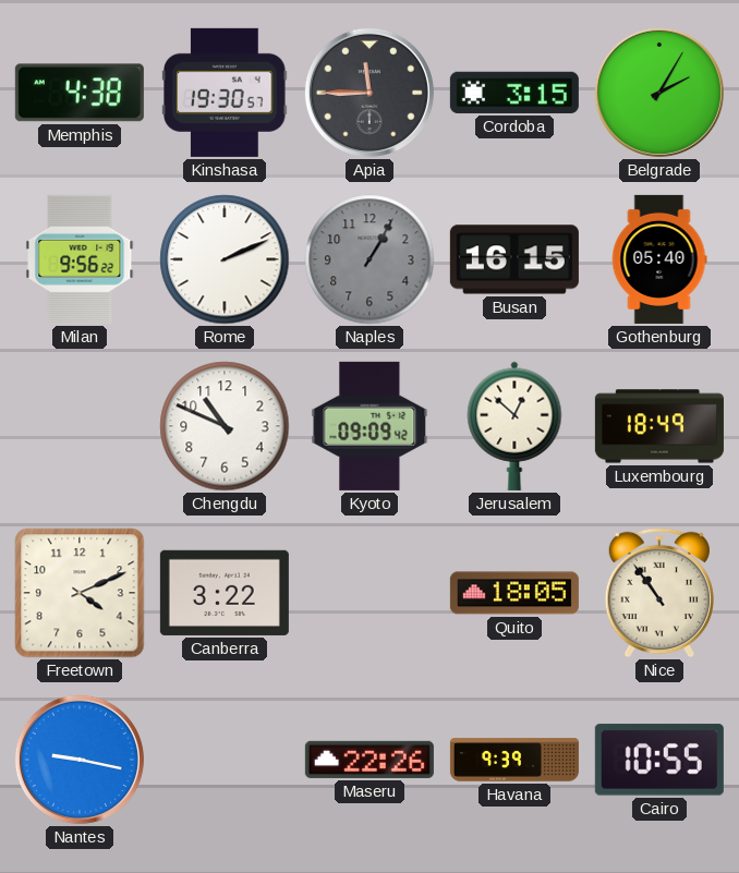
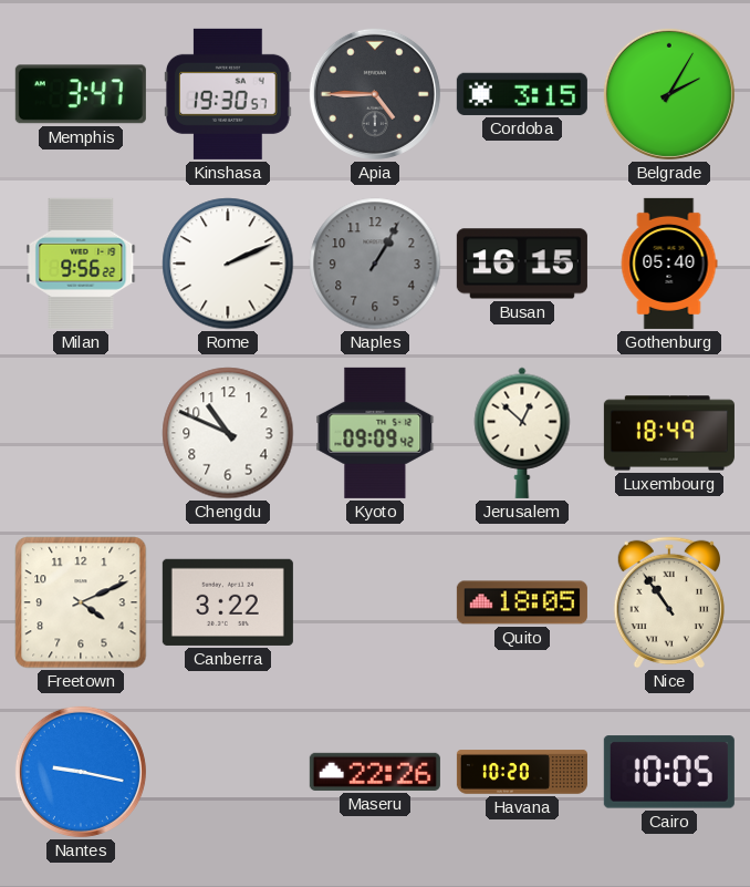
Memphis: 4:38 -> 3:47
Apia: 11:45 -> 4:45
Havana: 9:39 -> 10:20
Cairo: 10:55 -> 10:05
